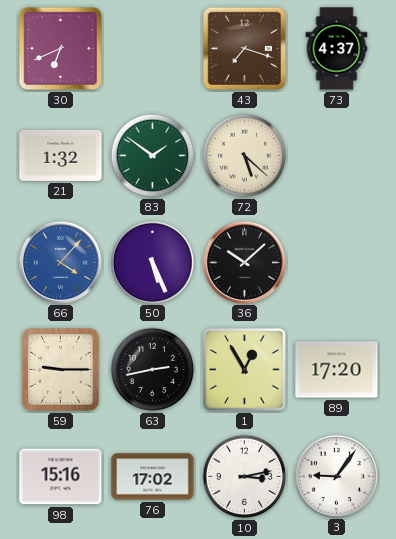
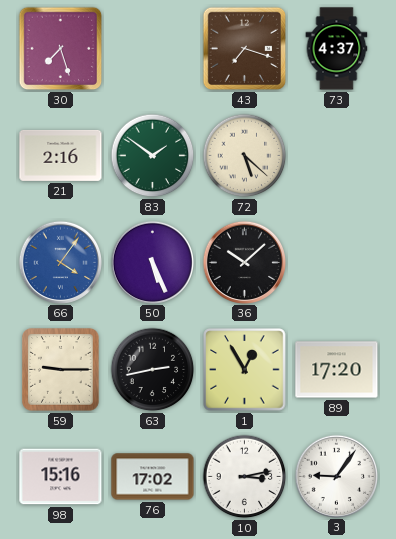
30: 6:41 -> 7:27
21: 1:32 -> 2:16
66: 4:07 -> 4:06
